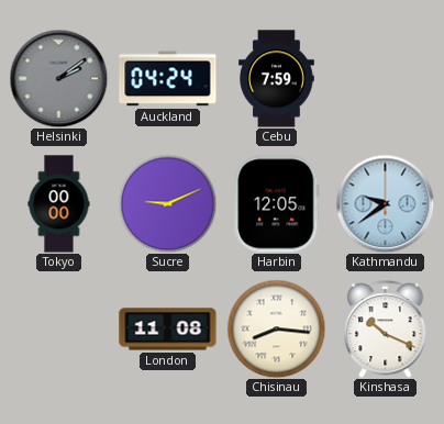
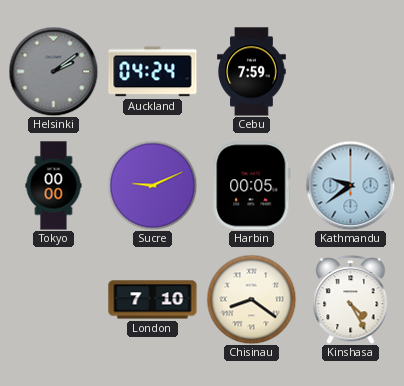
Harbin: 12:05 -> 00:05
London: 11:08 -> 7:10
Chisinau: 8:16 -> 8:21
Kinshasa: 10:19 -> 4:25
